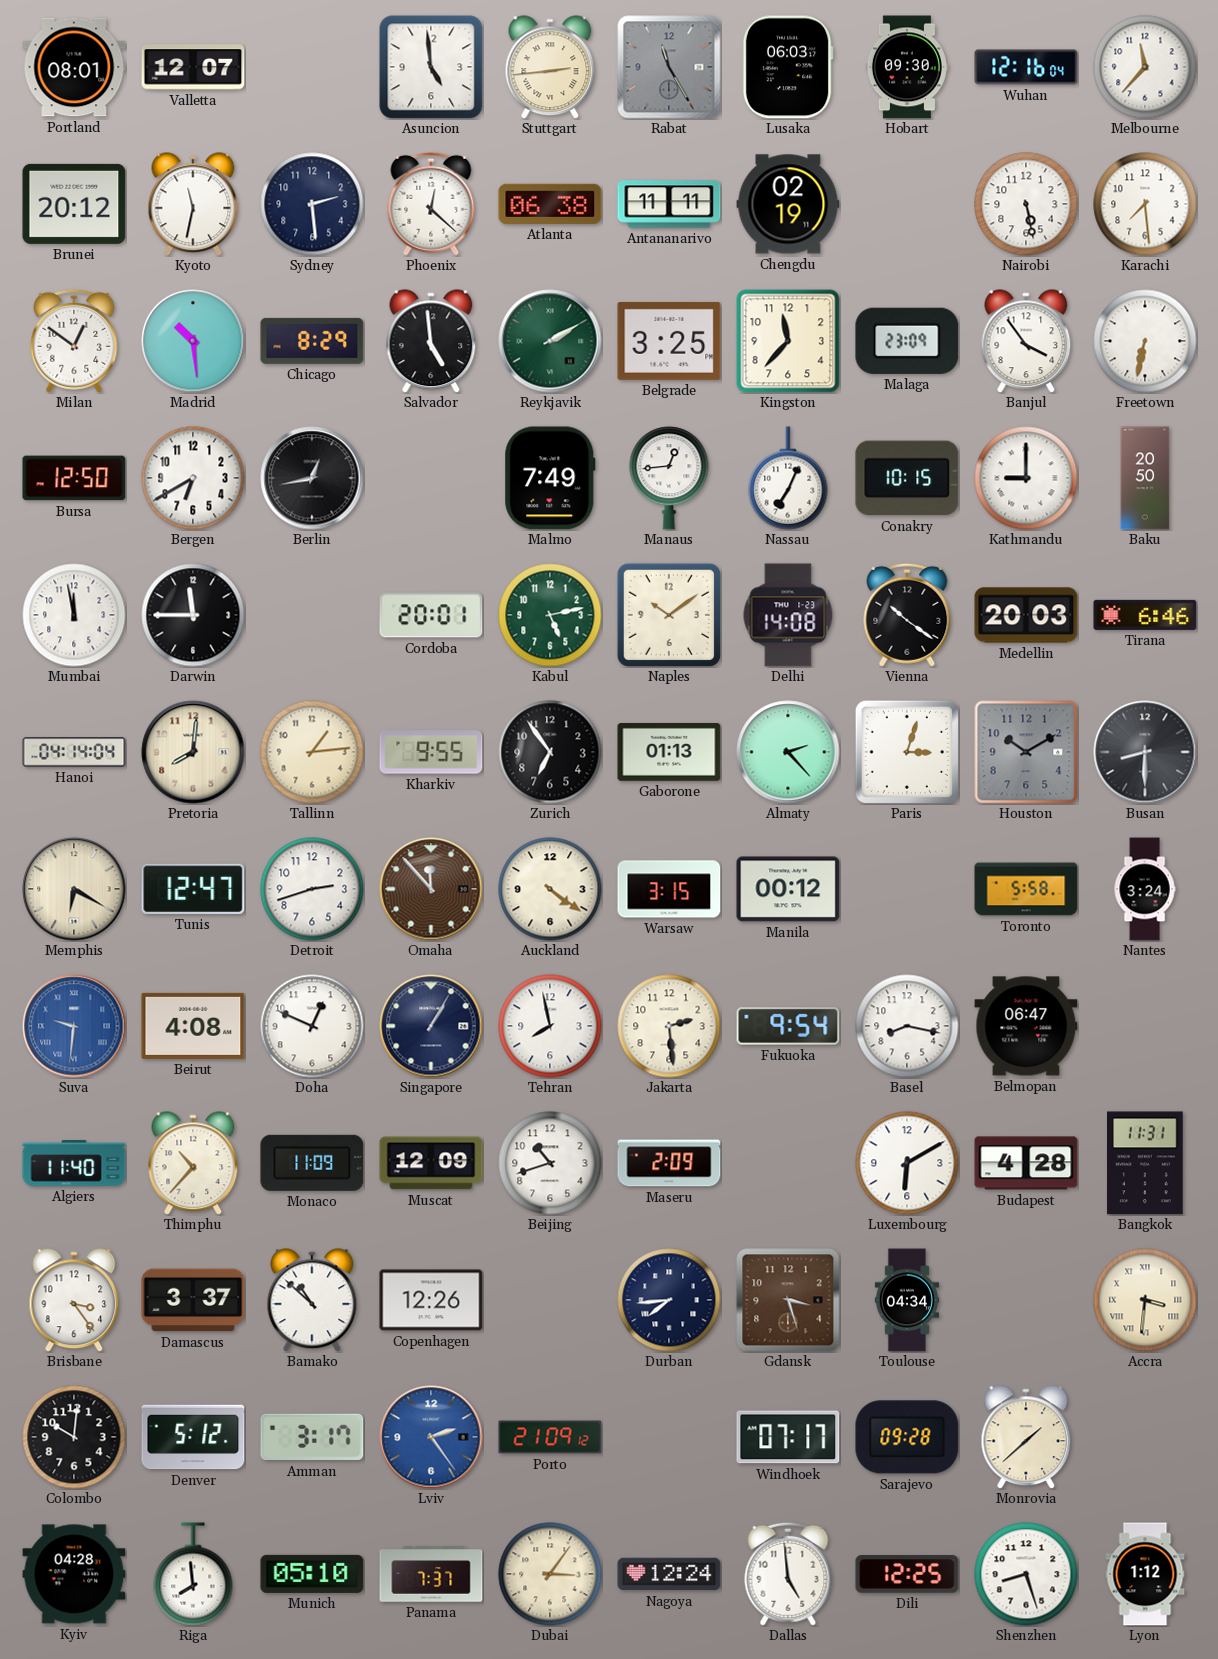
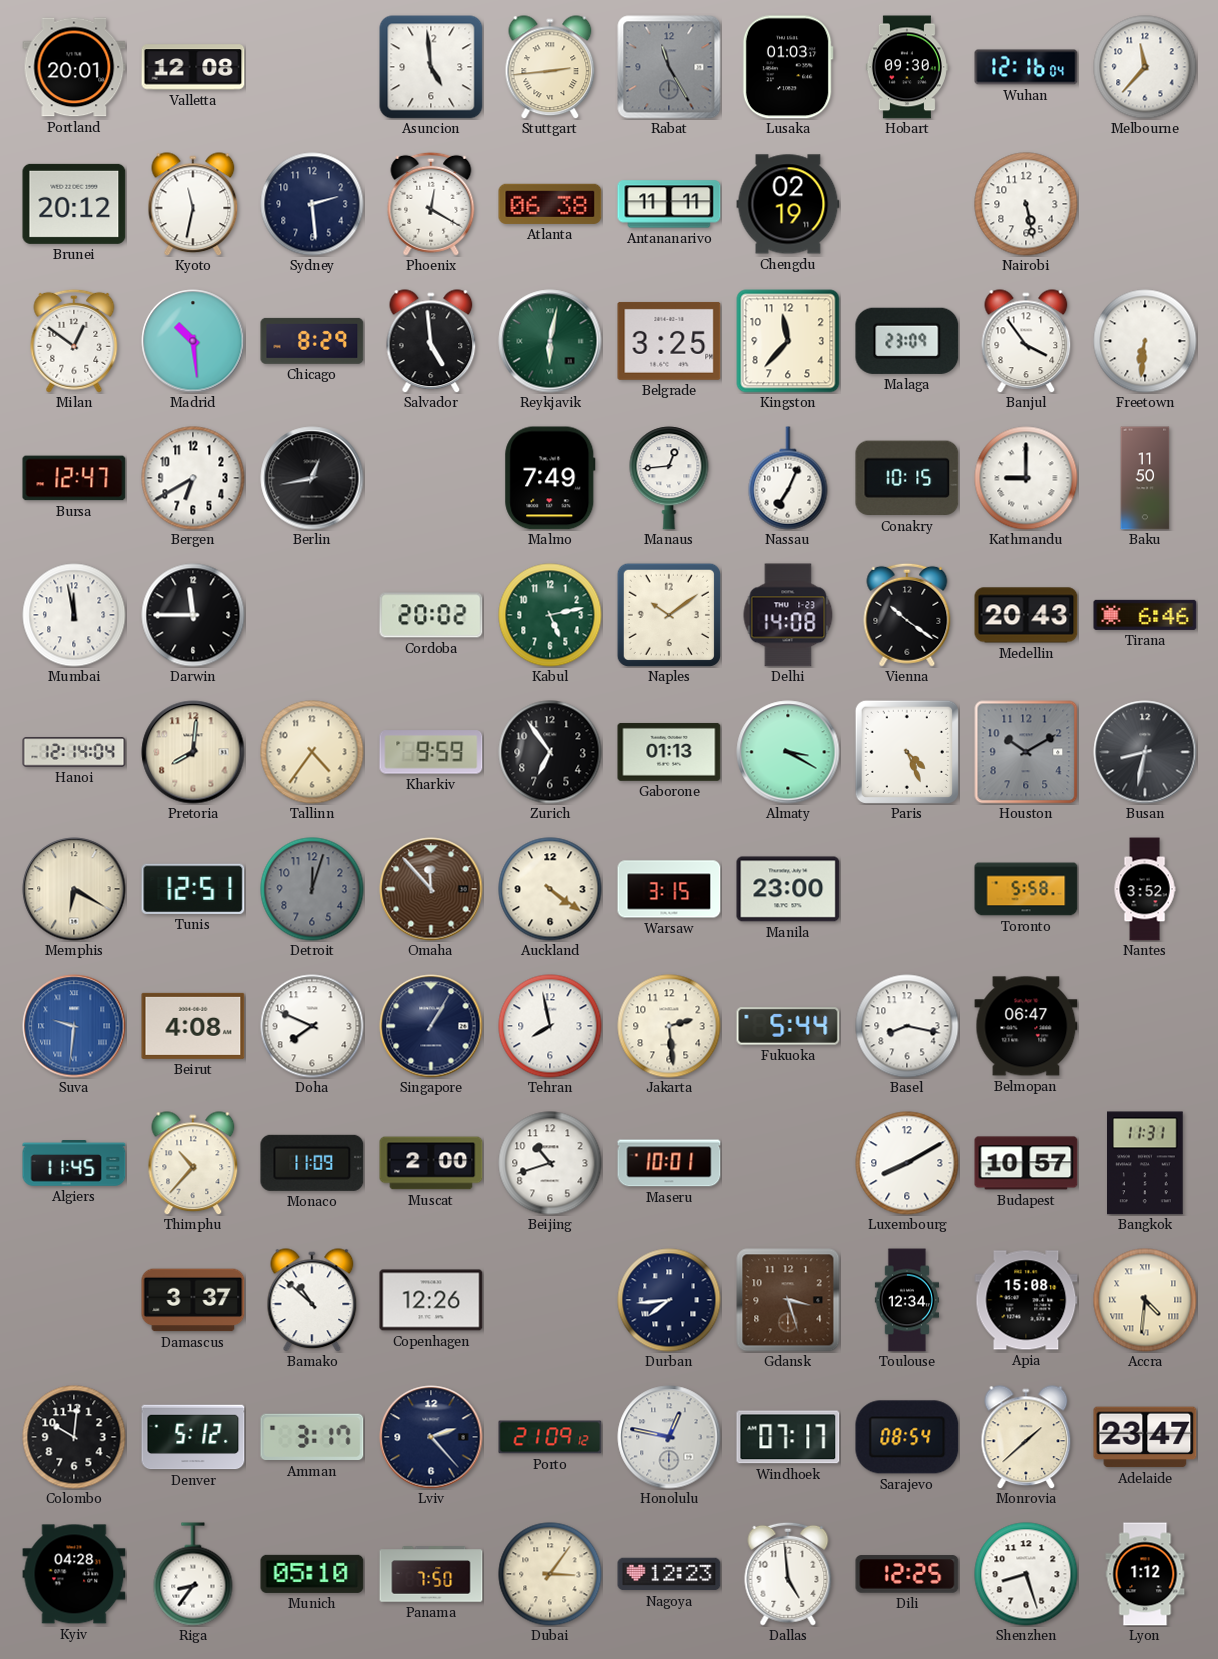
Portland: 08:01 -> 20:01
Valletta: 12:07 -> 12:08
Lusaka: 06:03 -> 01:03
Phoenix: 12:22 -> 12:20
Karachi: 7:29 -> none
Reykjavik: 2:10 -> 6:02
Freetown: 6:32 -> 6:31
Bursa: 12:50 -> 12:47
Baku: 20:50 -> 11:50
Cordoba: 20:01 -> 20:02
Medellin: 20:03 -> 20:43
Hanoi: 04:14 -> 12:14
Tallinn: 1:14 -> 4:36
Kharkiv: 9:55 -> 9:59
Almaty: 2:23 -> 3:20
Paris: 3:03 -> 4:26
Busan: 8:30 -> 8:32
Tunis: 12:47 -> 12:51
Detroit: 2:42 -> 12:03
Detroit dial: white -> grey
Manila: 00:12 -> 23:00
Nantes: 3:24 -> 3:52
Doha: 12:49 -> 7:49
Fukuoka: 9:54 -> 5:44
Algiers: 11:40 -> 11:45
Muscat: 12:09 -> 2:00
Maseru: 2:09 -> 10:01
Luxembourg: 6:10 -> 8:10
Budapest: 4:28 -> 10:57
Brisbane: 3:24 -> none
Toulouse: 04:34 -> 12:34
Apia: none -> 15:08
Accra: 3:31 -> 4:31
Lviv: 2:24 -> 2:23
Lviv dial: blue -> navy
Honolulu: none -> 12:47
Sarajevo: 09:28 -> 08:54
Adelaide: none -> 23:47
Riga: 7:59 -> 8:36
Panama: 7:37 -> 7:50
Nagoya: 12:24 -> 12:23
